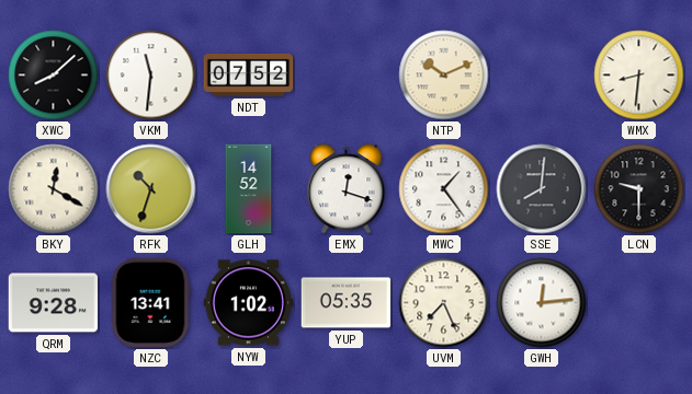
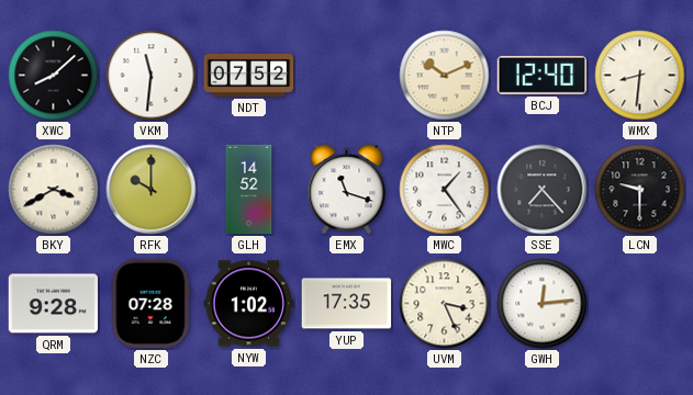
BCJ: none -> 12:40
BKY: 12:20 -> 3:40
RFK: 10:33 -> 10:00
EMX: 12:18 -> 11:18
SSE: 8:01 -> 7:23
NZC: 13:41 -> 07:28
YUP: 05:35 -> 17:35
UVM: 7:26 -> 3:26
